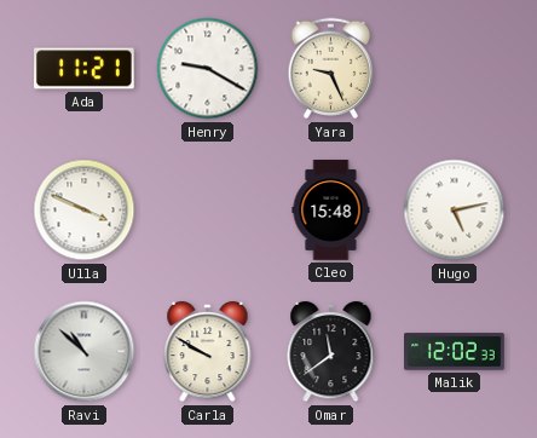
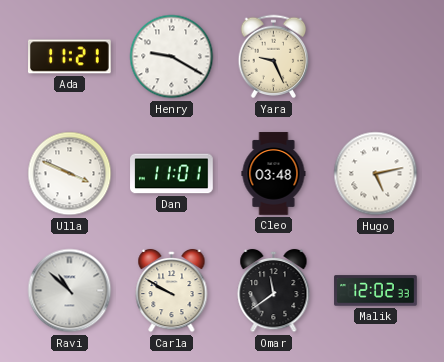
Dan: none -> 11:01
Cleo: 15:48 -> 03:48
